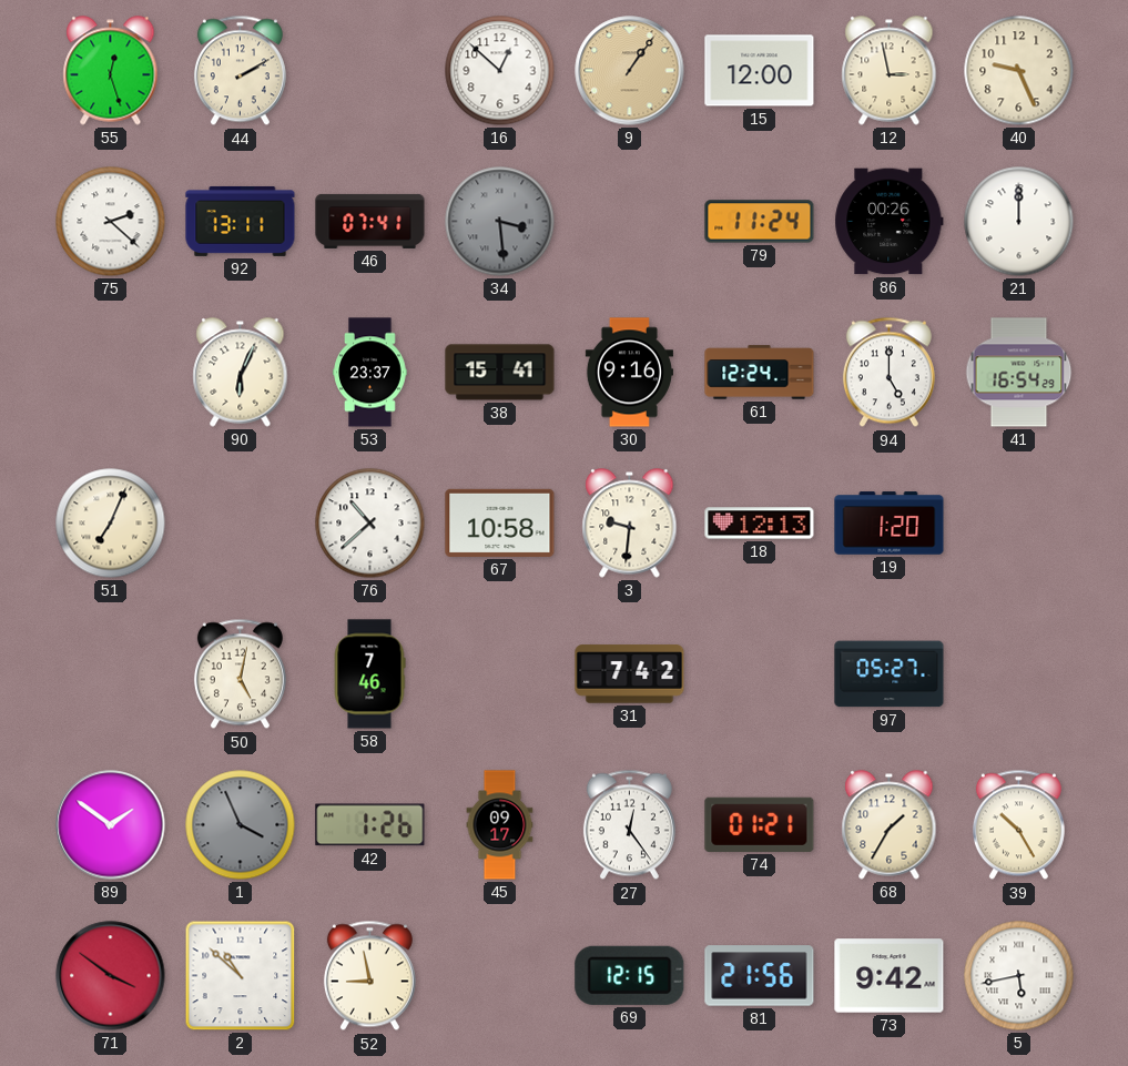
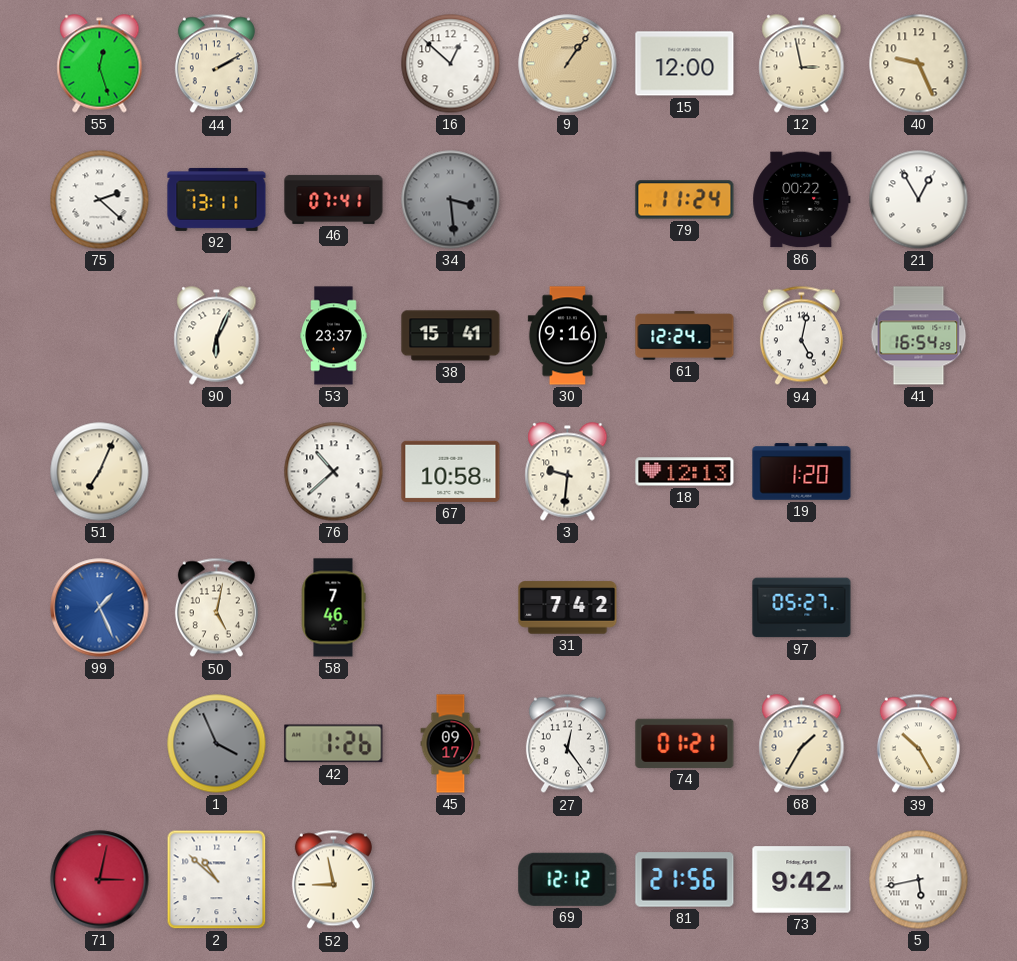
86: 00:26 -> 00:22
21: 12:00 -> 12:55
94: 5:00 -> 5:02
99: none -> 1:26
89: 1:51 -> none
71: 3:51 -> 3:02
69: 12:15 -> 12:12
